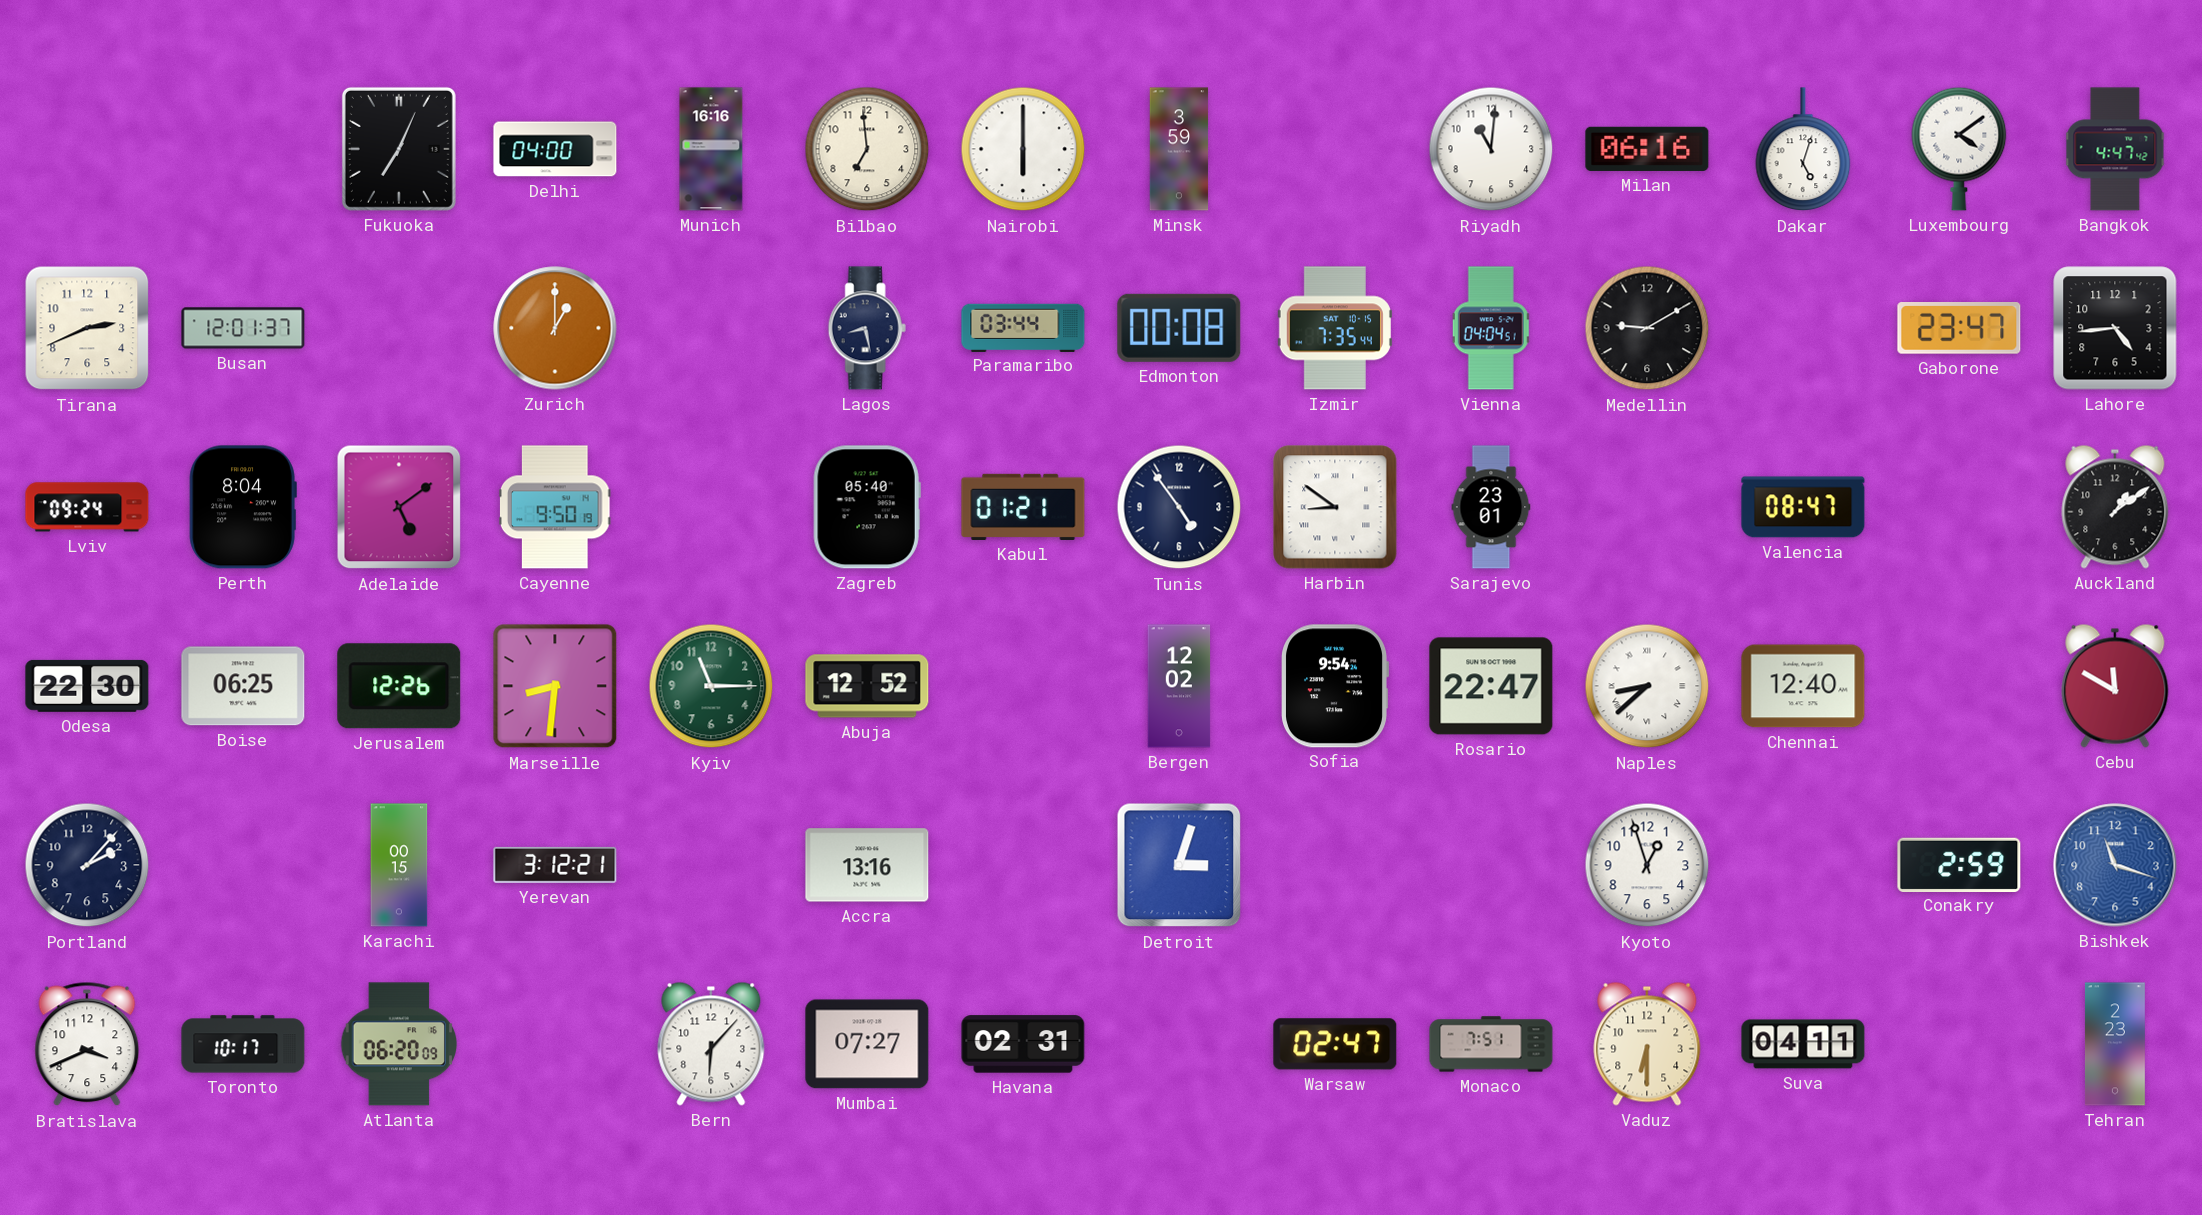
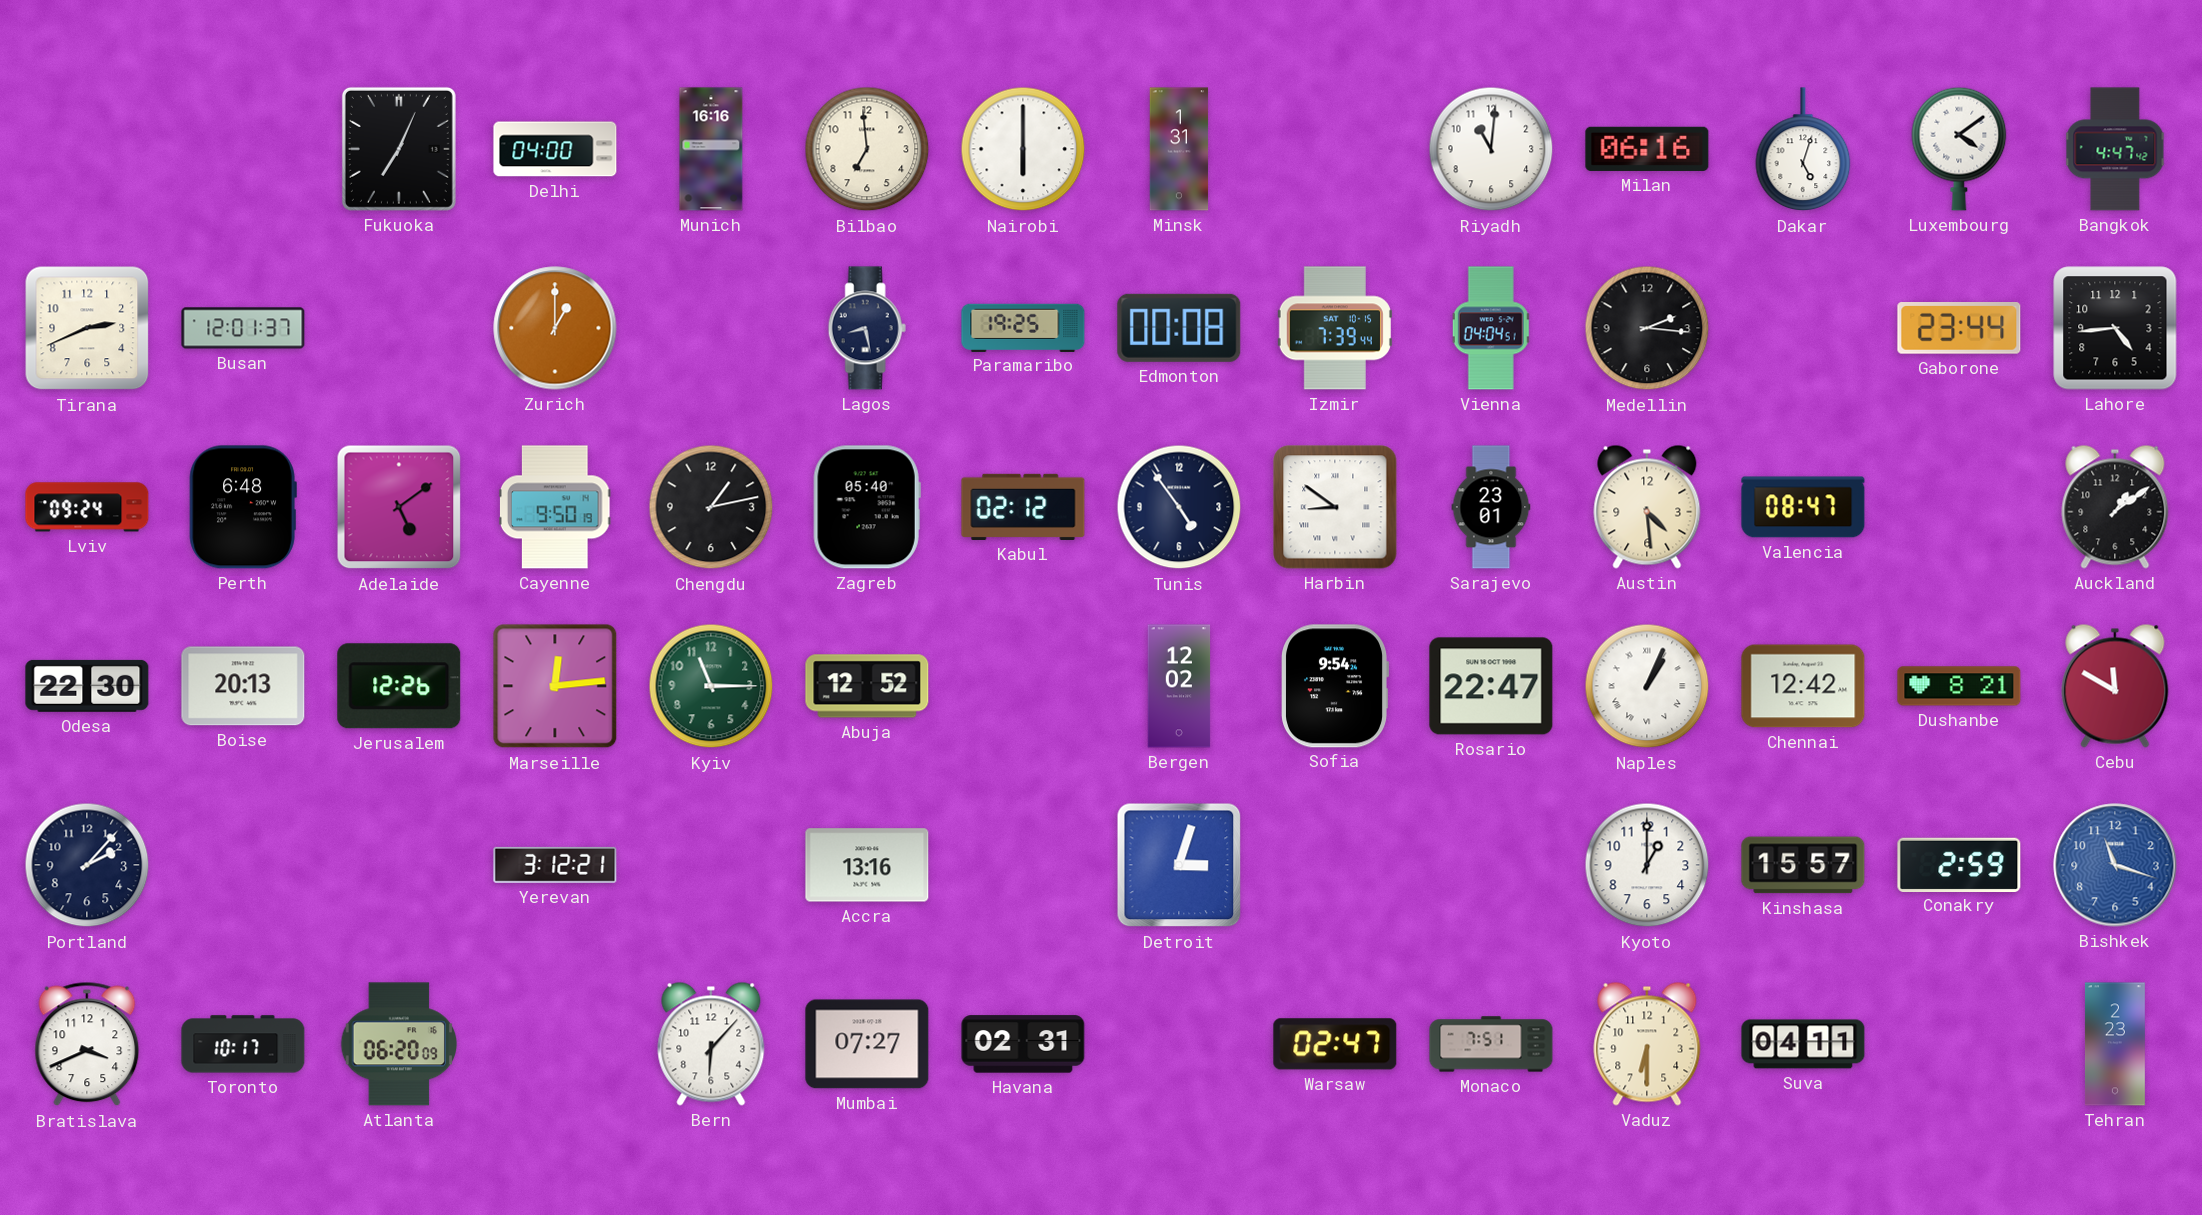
Minsk: 3:59 -> 1:31
Paramaribo: 03:44 -> 19:25
Izmir: 7:35 -> 7:39
Medellin: 9:10 -> 2:16
Gaborone: 23:47 -> 23:44
Perth: 8:04 -> 6:48
Chengdu: none -> 1:13
Kabul: 01:21 -> 02:12
Austin: none -> 4:29
Boise: 06:25 -> 20:13
Marseille: 8:31 -> 12:14
Naples: 8:38 -> 1:04
Chennai: 12:40 -> 12:42
Dushanbe: none -> 8:21
Karachi: 00:15 -> none
Kyoto: 12:57 -> 1:00
Kinshasa: none -> 15:57
